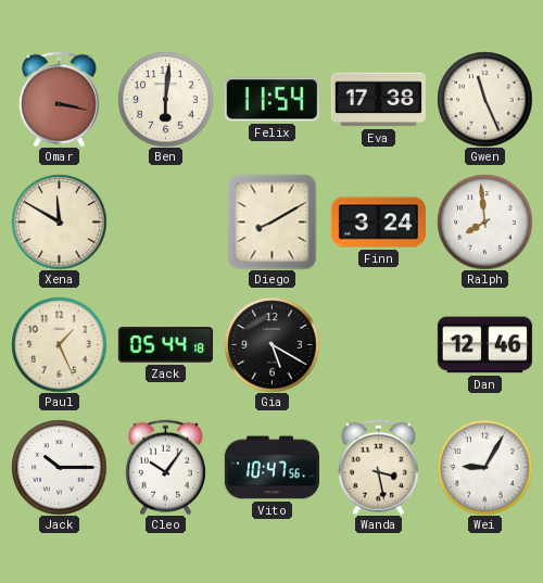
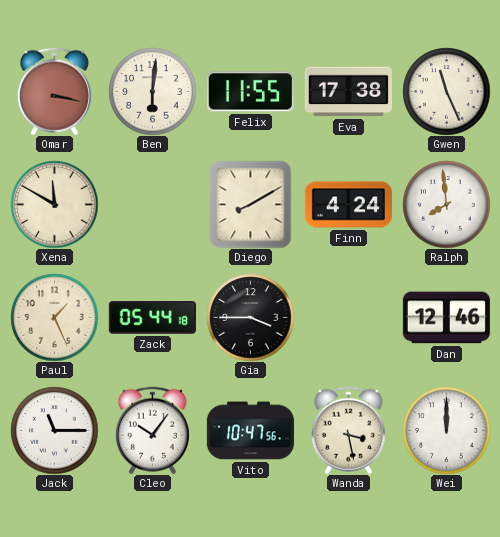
Felix: 11:54 -> 11:55
Finn: 3:24 -> 4:24
Gia: 5:20 -> 3:45
Jack: 10:15 -> 11:15
Wei: 9:05 -> 12:00
